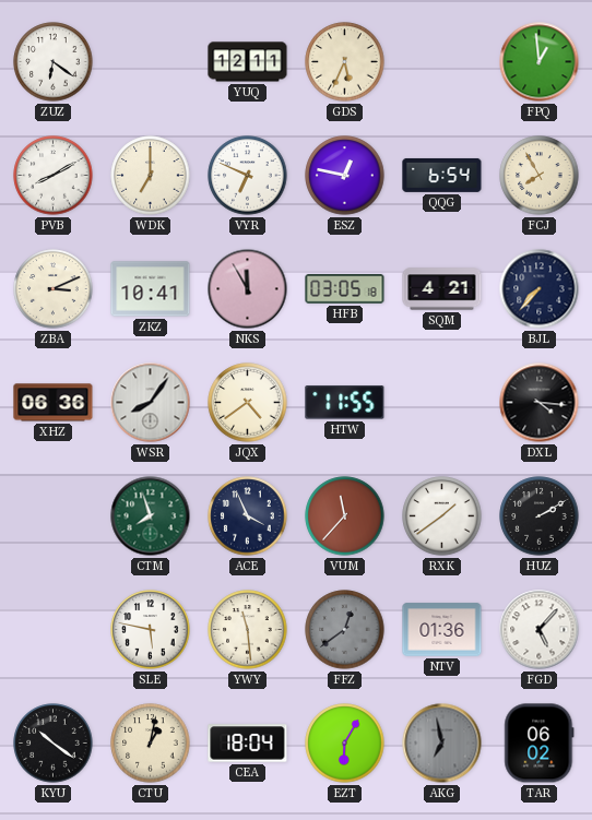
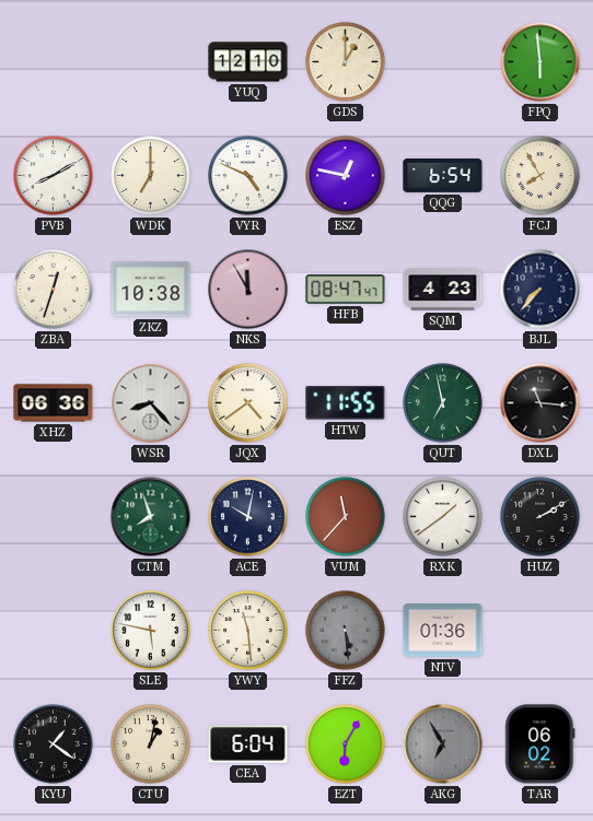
ZUZ: 6:21 -> none
YUQ: 12:11 -> 12:10
GDS: 5:34 -> 1:00
FPQ: 12:59 -> 5:59
VYR: 6:49 -> 4:49
ZBA: 3:11 -> 12:33
ZKZ: 10:41 -> 10:38
HFB: 03:05 -> 08:47
SQM: 4:21 -> 4:23
WSR: 8:06 -> 8:23
QUT: none -> 6:58
DXL: 4:16 -> 11:16
ACE: 3:56 -> 10:02
FFZ: 12:39 -> 5:29
FGD: 5:07 -> none
KYU: 10:21 -> 1:21
CEA: 18:04 -> 6:04
AKG: 6:58 -> 6:55
